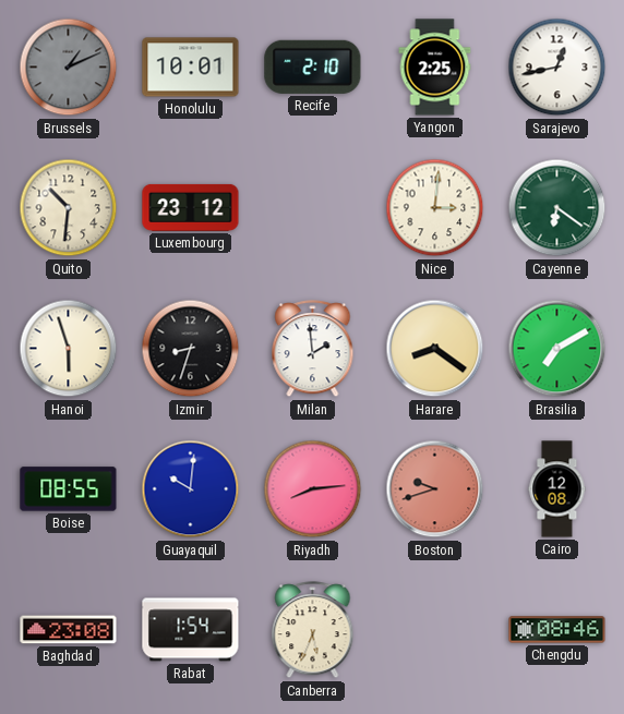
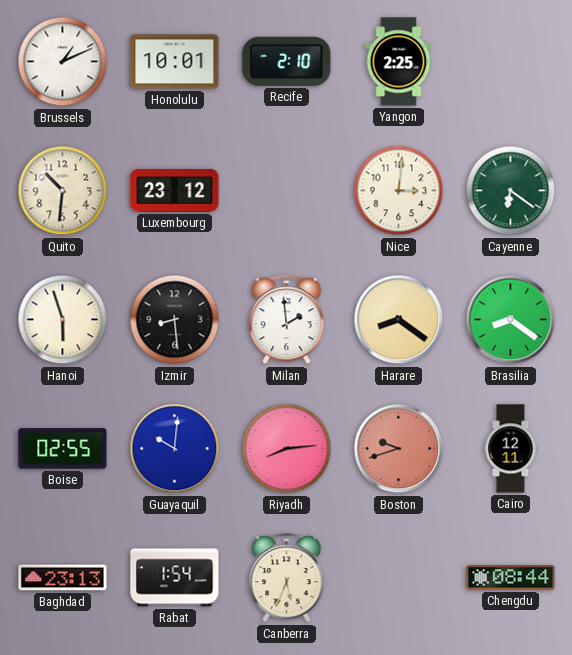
Brussels dial: grey -> white
Sarajevo: 12:43 -> none
Izmir: 8:33 -> 8:29
Brasilia: 7:10 -> 8:21
Boise: 08:55 -> 02:55
Cairo: 12:08 -> 12:11
Baghdad: 23:08 -> 23:13
Chengdu: 08:46 -> 08:44
